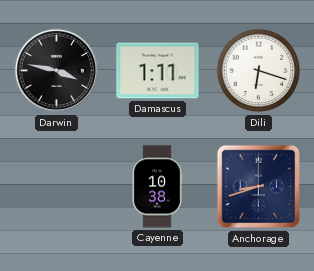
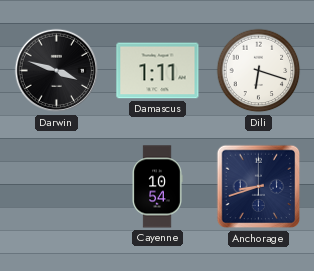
Darwin: 3:47 -> 3:48
Cayenne: 10:38 -> 10:54
